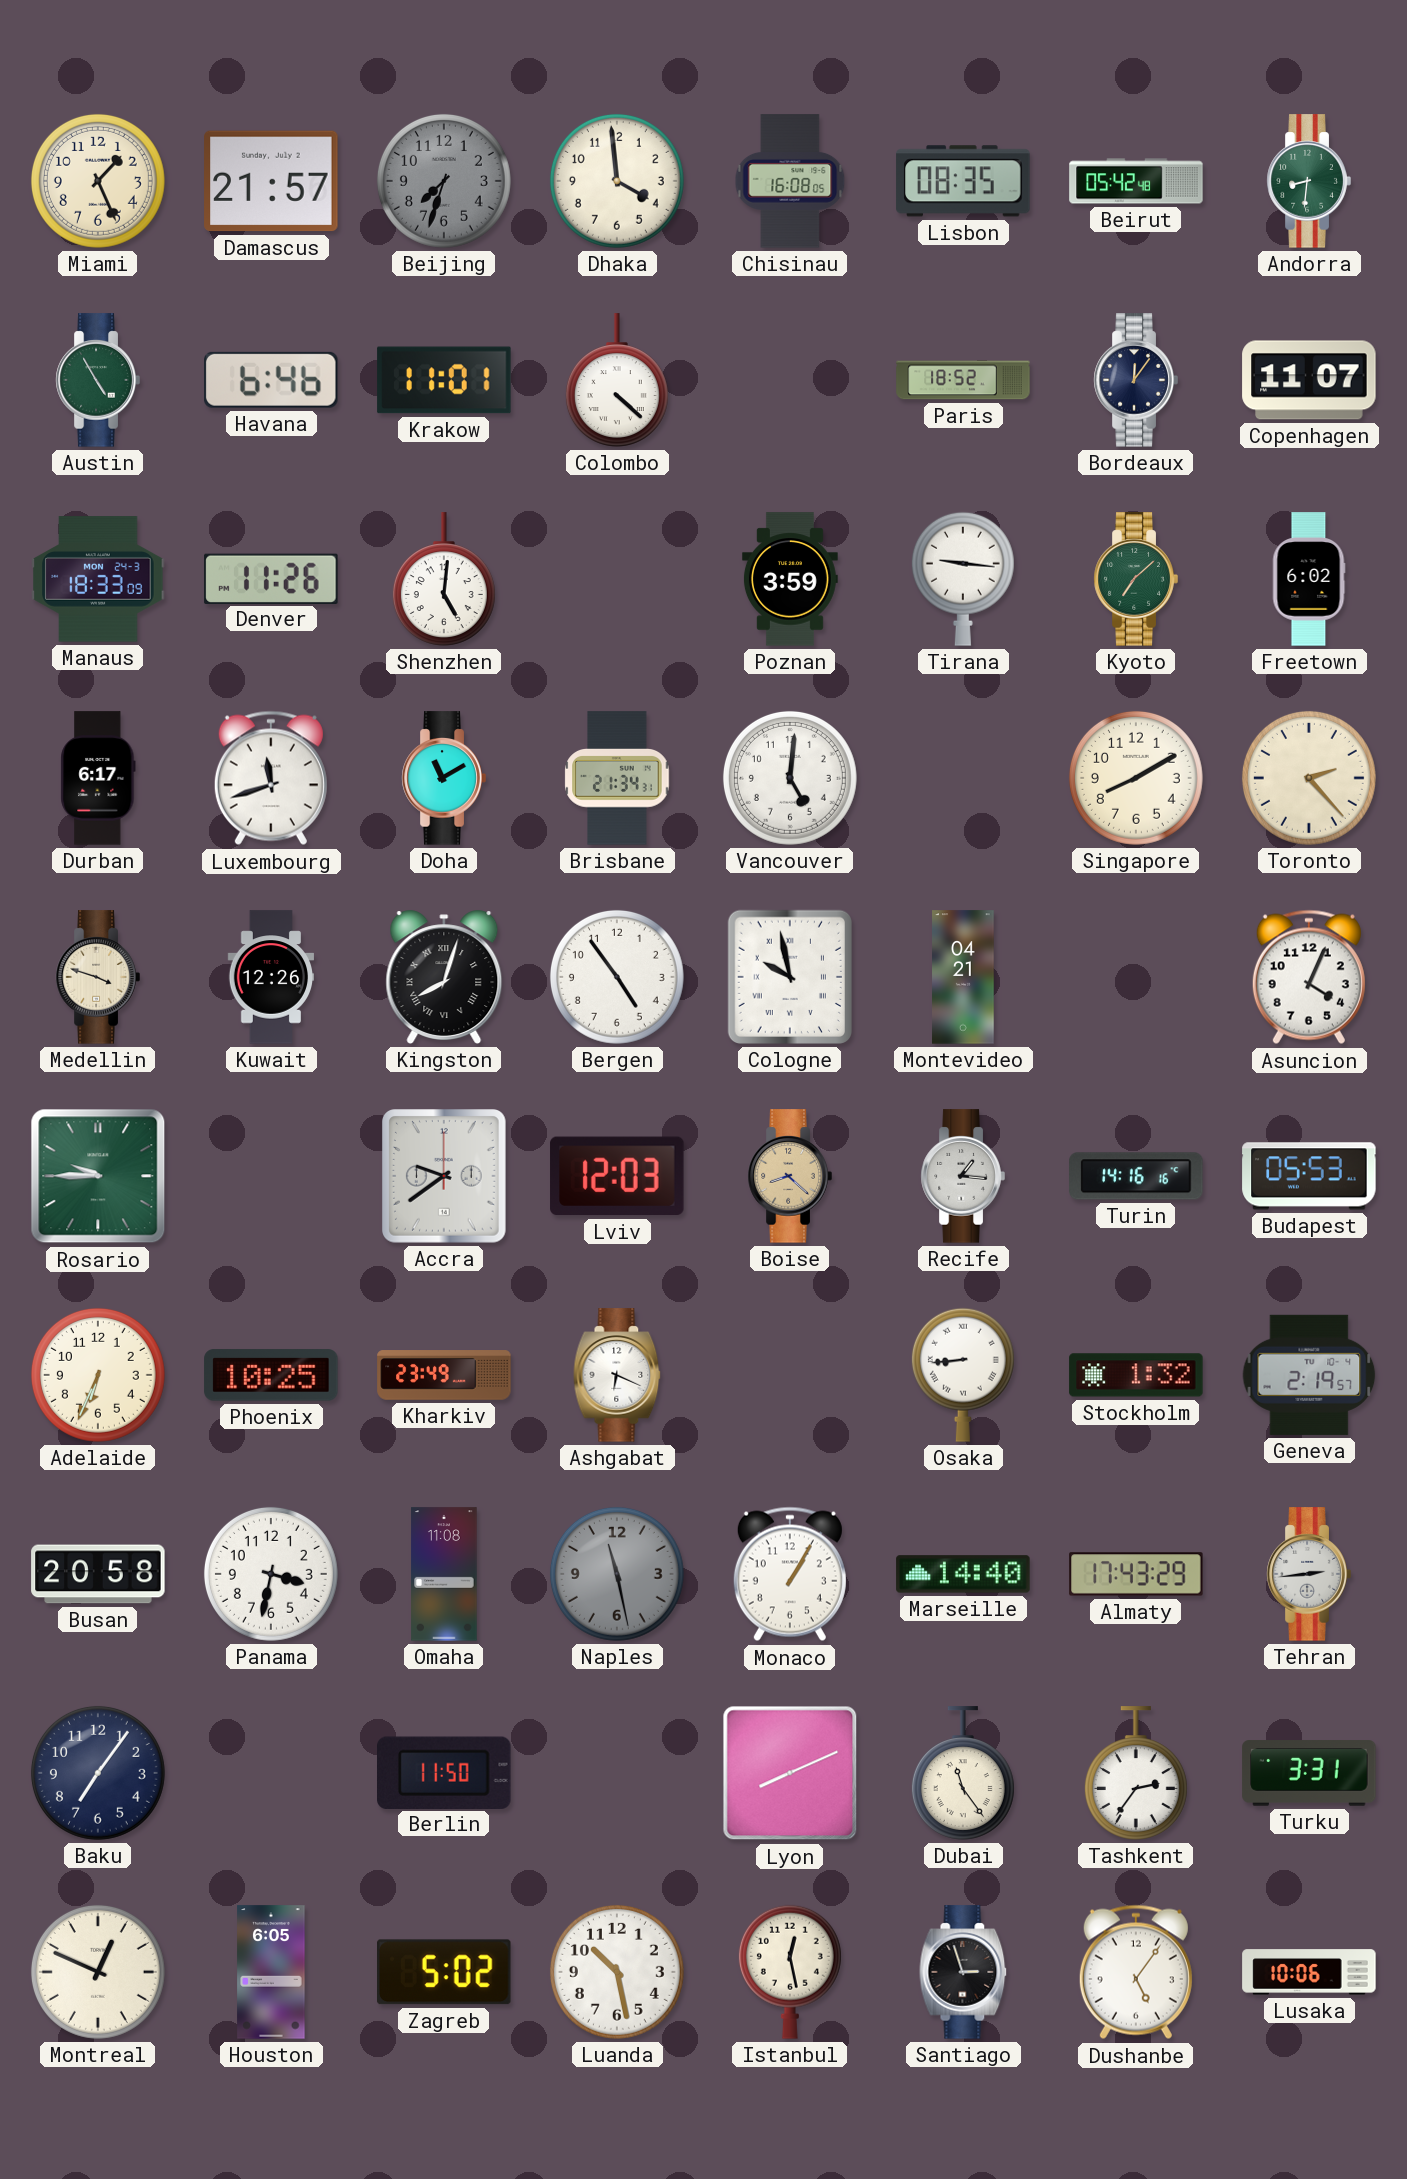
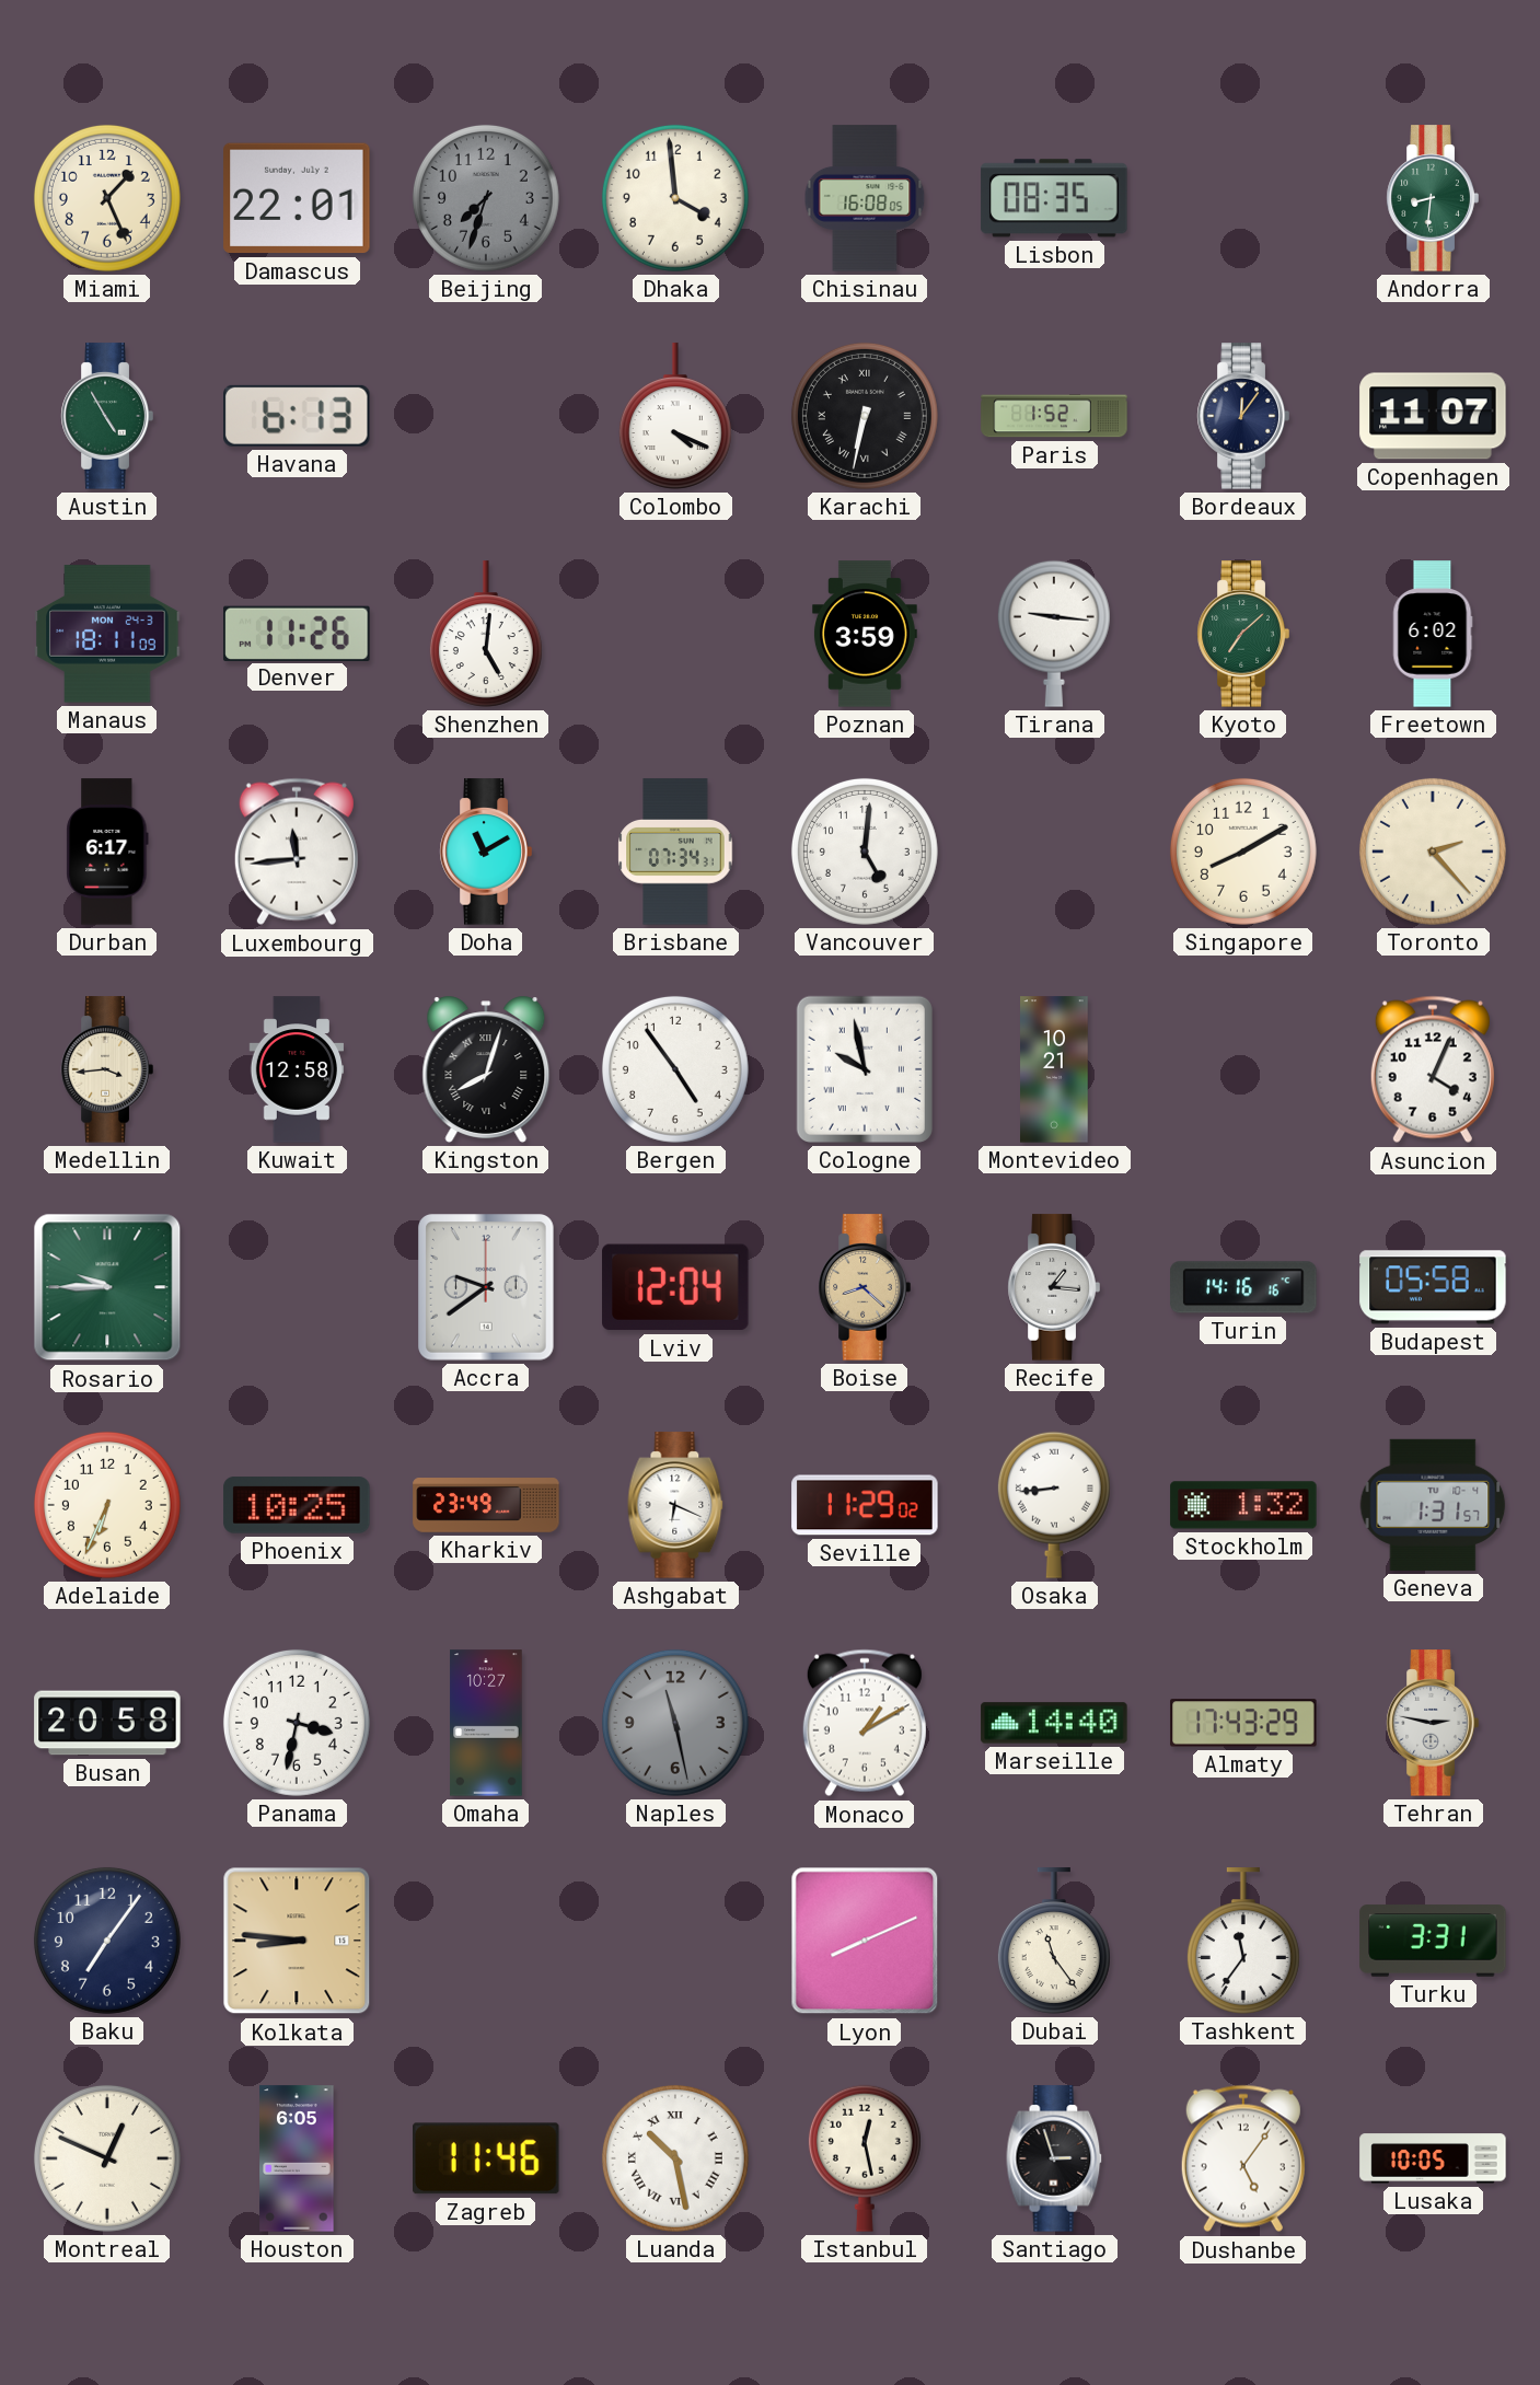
Damascus: 21:57 -> 22:01
Beirut: 05:42 -> none
Havana: 6:46 -> 6:13
Krakow: 11:01 -> none
Colombo: 4:22 -> 4:19
Karachi: none -> 6:32
Paris: 18:52 -> 1:52
Manaus: 18:33 -> 18:11
Luxembourg: 11:42 -> 11:44
Brisbane: 21:34 -> 07:34
Medellin: 3:48 -> 3:44
Kuwait: 12:26 -> 12:58
Montevideo: 04:21 -> 10:21
Lviv: 12:03 -> 12:04
Budapest: 05:53 -> 05:58
Seville: none -> 11:29
Geneva: 2:19 -> 1:31
Omaha: 11:08 -> 10:27
Monaco: 1:05 -> 1:10
Tehran: 2:44 -> 2:47
Kolkata: none -> 8:46
Berlin: 11:50 -> none
Tashkent: 2:36 -> 11:36
Zagreb: 5:02 -> 11:46
Luanda numerals: Arabic -> Roman
Lusaka: 10:06 -> 10:05
